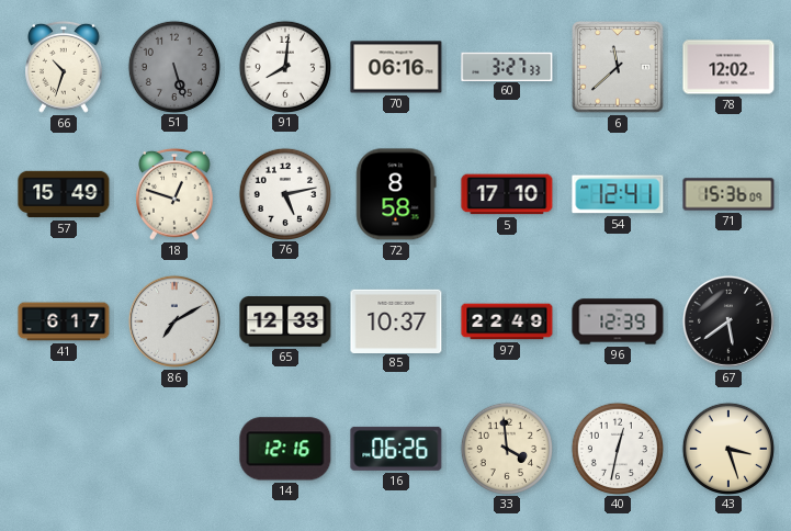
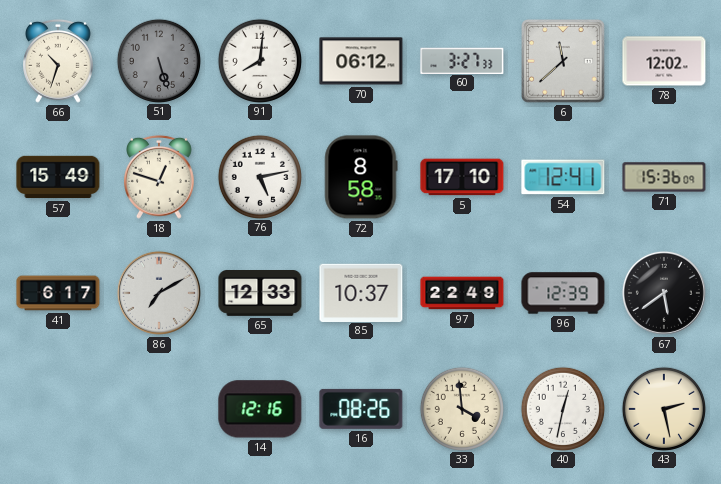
70: 06:16 -> 06:12
16: 06:26 -> 08:26
43: 3:27 -> 2:28
